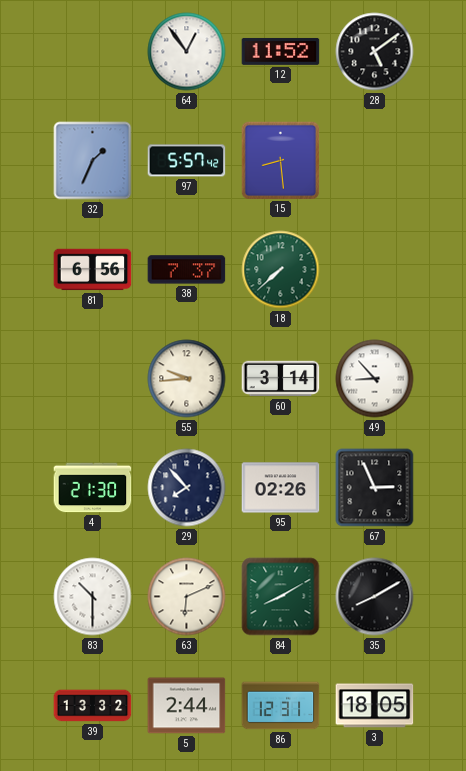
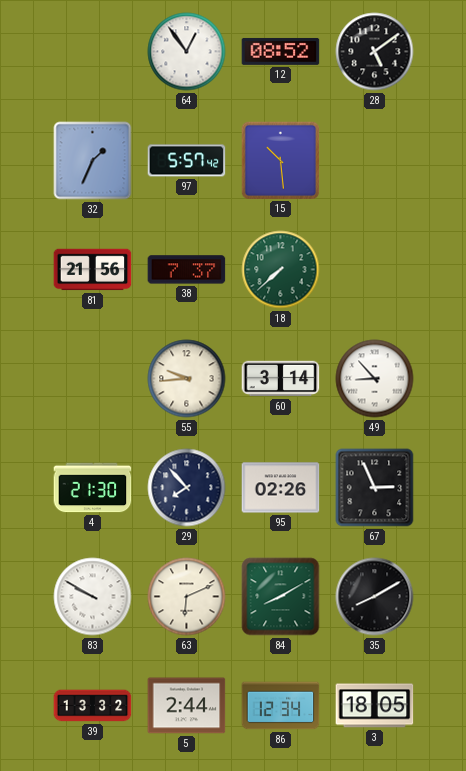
12: 11:52 -> 08:52
15: 8:29 -> 10:29
81: 6:56 -> 21:56
83: 10:30 -> 9:50
86: 12:31 -> 12:34
